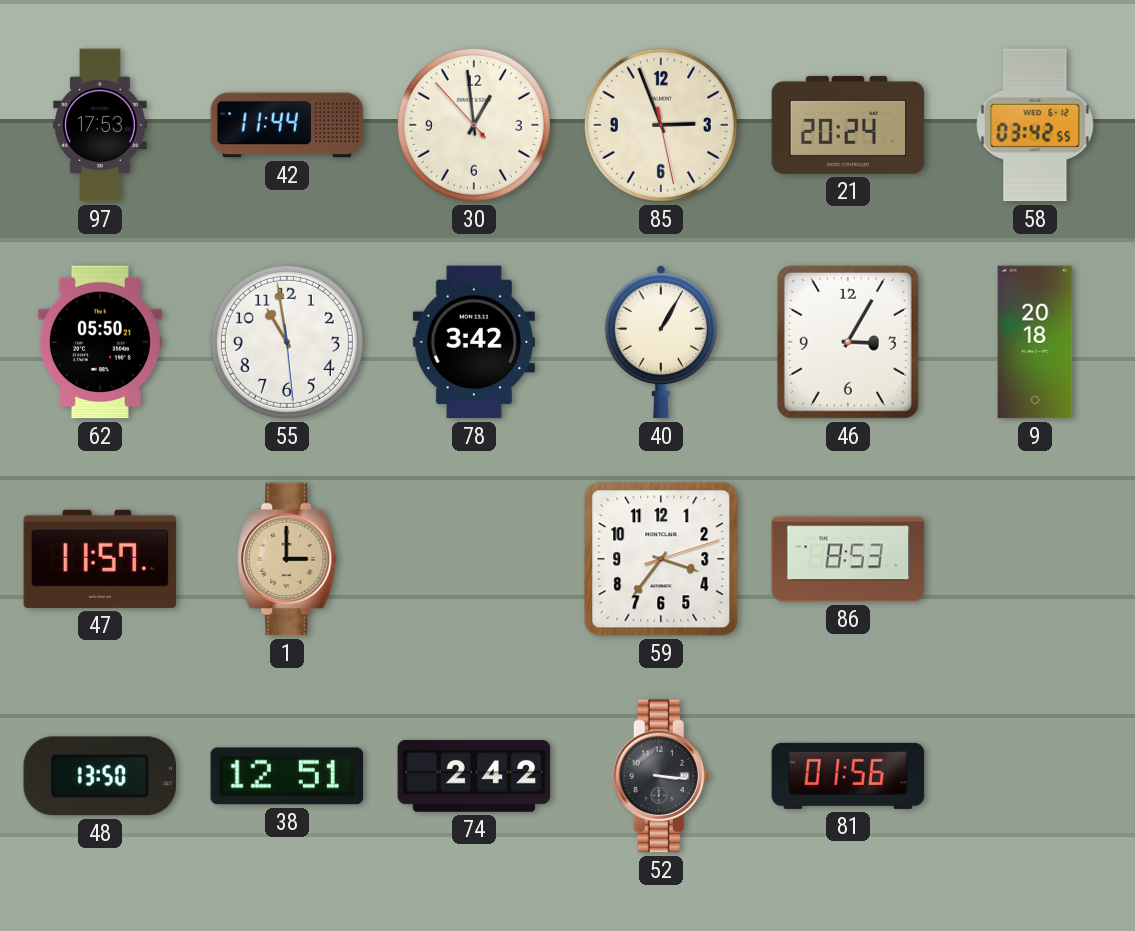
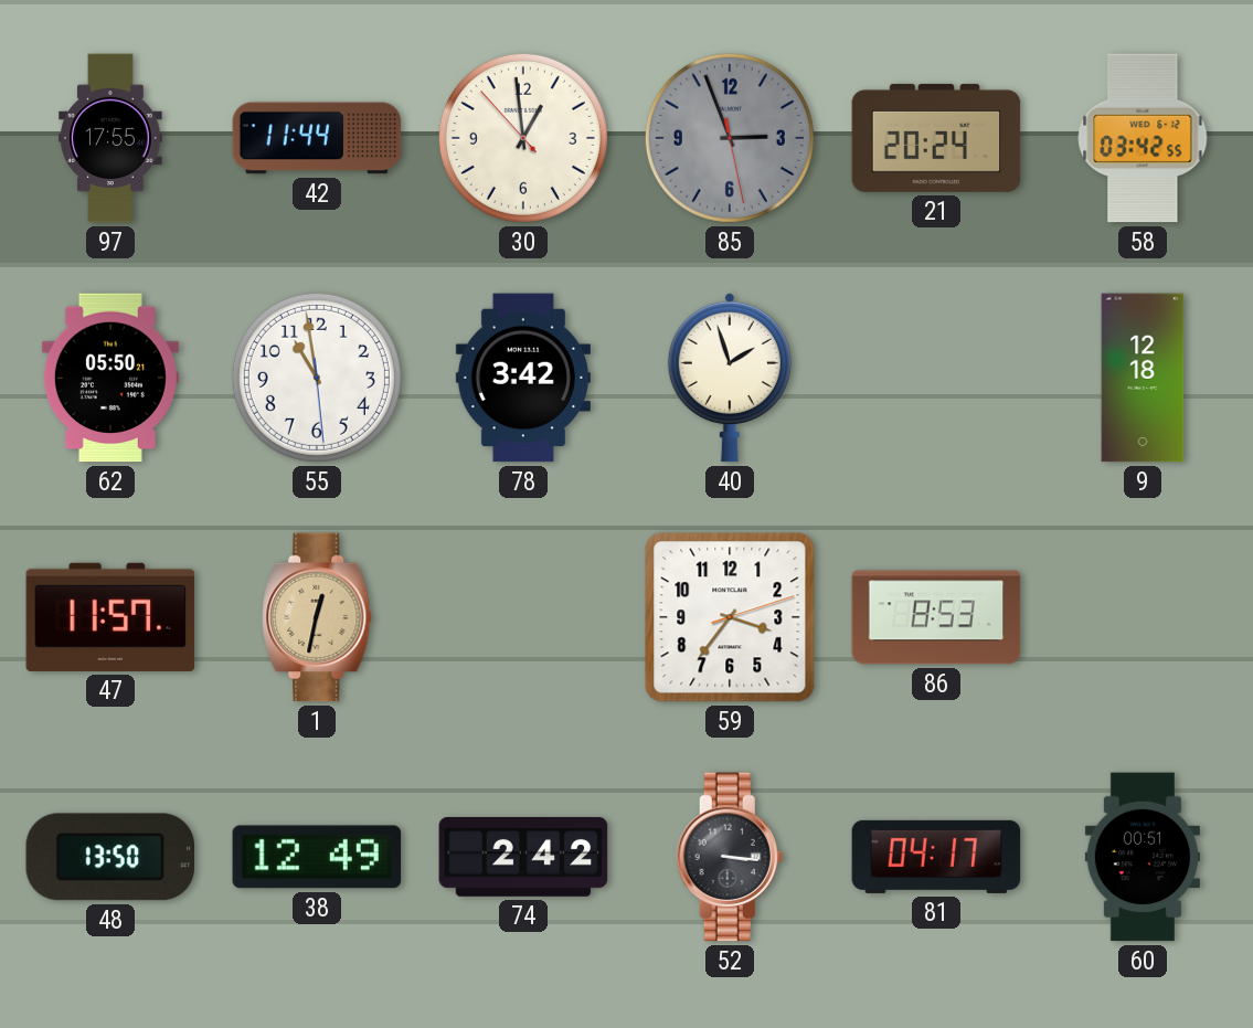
97: 17:53 -> 17:55
85 dial: cream -> grey
40: 1:05 -> 1:57
46: 3:05 -> none
9: 20:18 -> 12:18
1: 3:00 -> 12:32
38: 12:51 -> 12:49
81: 01:56 -> 04:17
60: none -> 00:51
